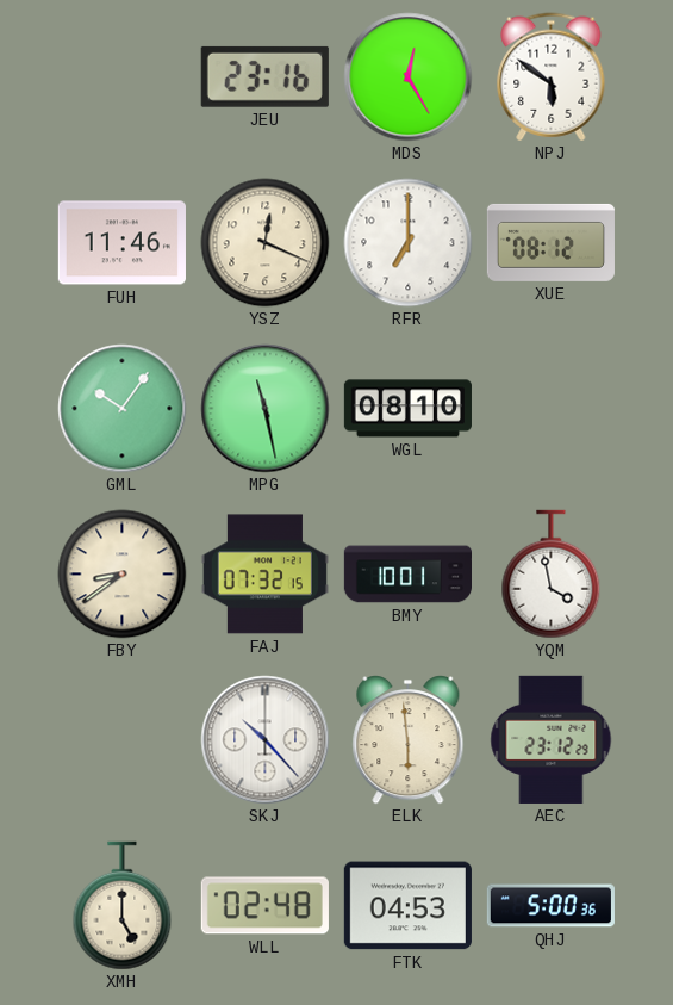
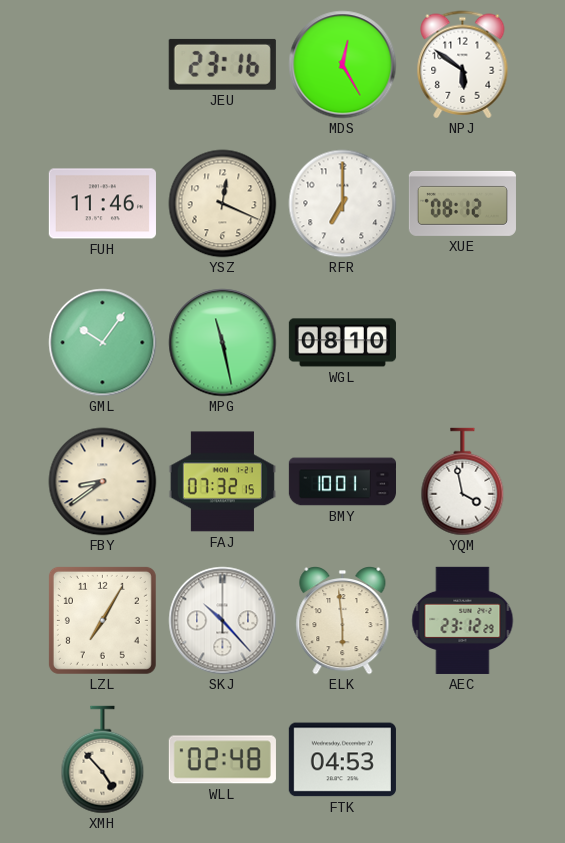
LZL: none -> 7:05
XMH: 5:00 -> 4:53
QHJ: 5:00 -> none
